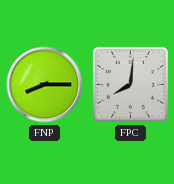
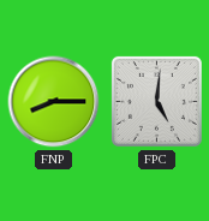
FPC: 8:01 -> 5:01
